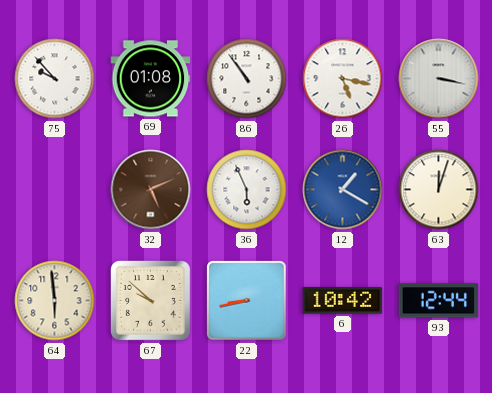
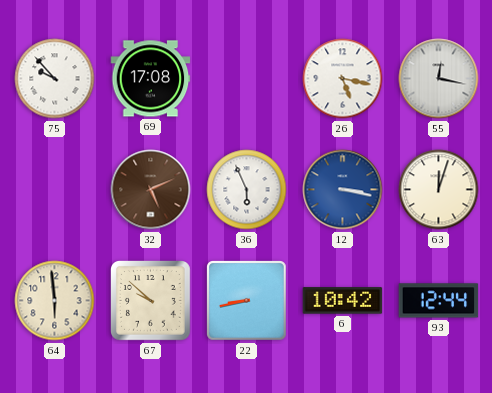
69: 01:08 -> 17:08
86: 10:54 -> none
55: 3:17 -> 12:17
12: 1:20 -> 3:17
